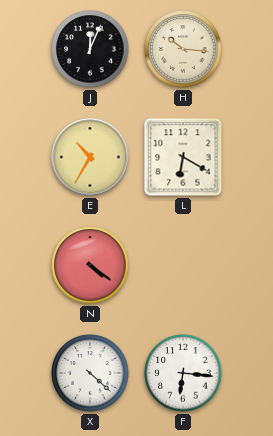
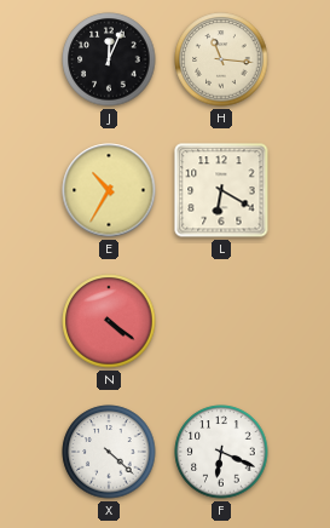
H: 10:16 -> 11:16
F: 6:16 -> 6:19
